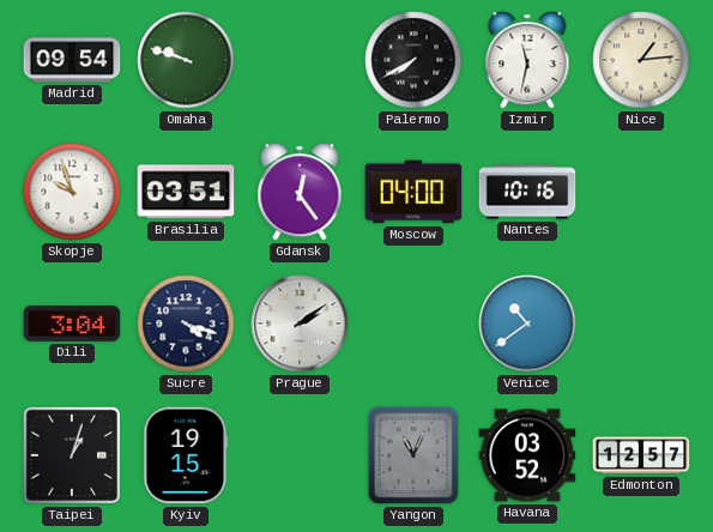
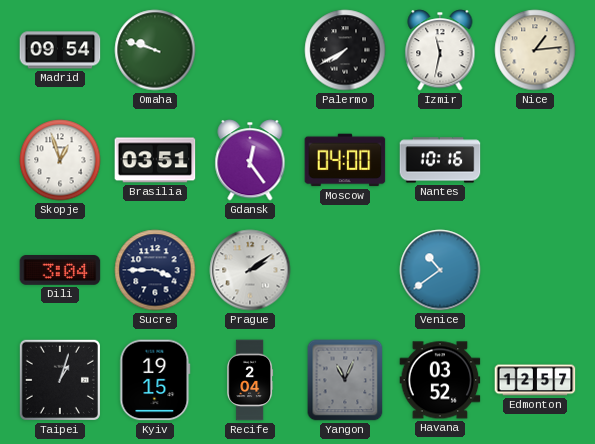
Skopje: 9:57 -> 12:57
Sucre: 4:18 -> 3:45
Recife: none -> 2:04
